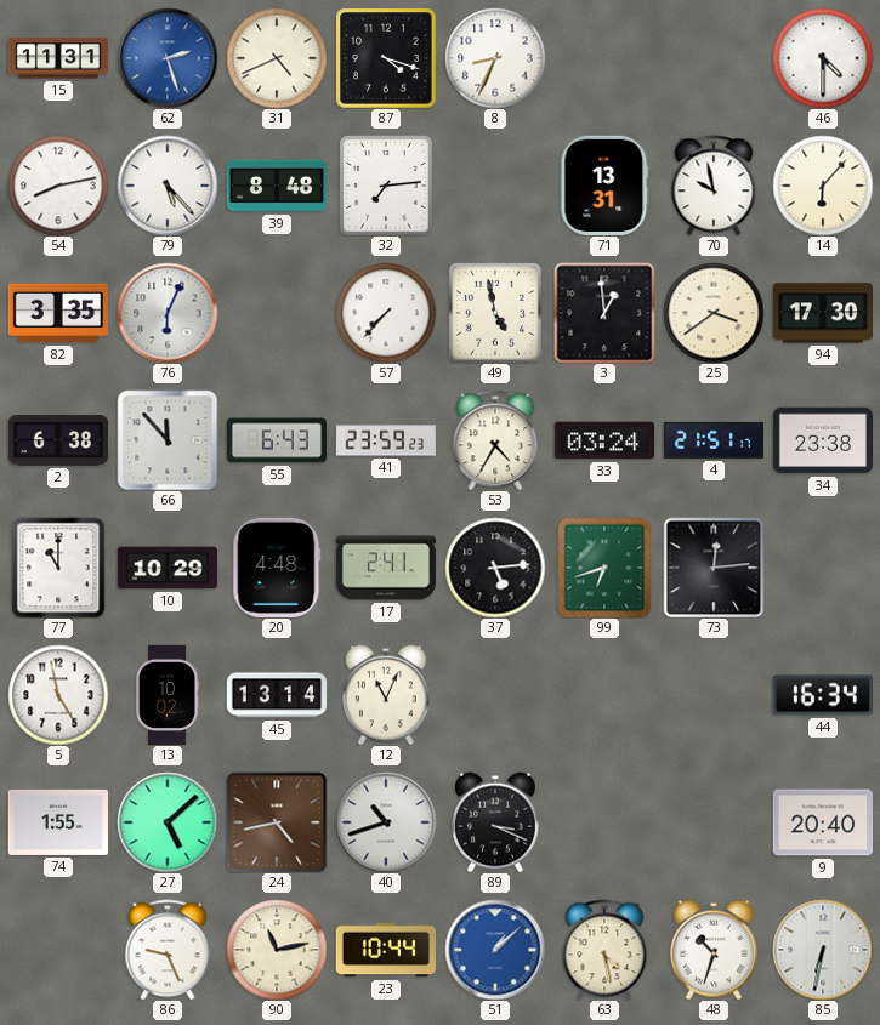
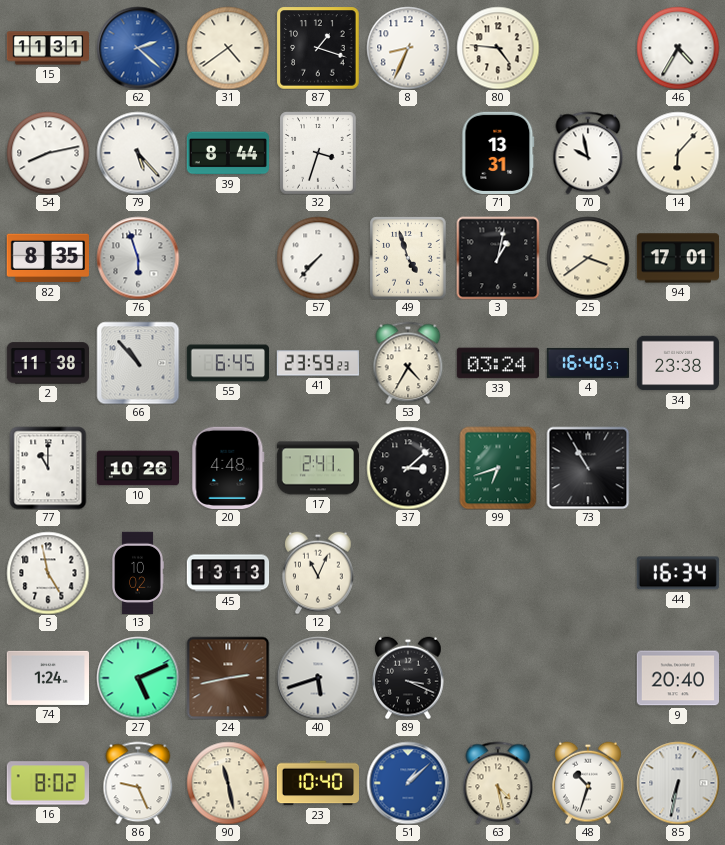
62: 2:27 -> 2:22
31: 4:41 -> 4:39
87: 4:18 -> 1:18
80: none -> 4:46
46: 4:30 -> 4:35
39: 8:48 -> 8:44
32: 7:14 -> 3:33
82: 3:35 -> 8:35
76: 6:04 -> 5:57
49: 4:58 -> 4:57
3: 12:59 -> 1:02
94: 17:30 -> 17:01
2: 6:38 -> 11:38
66: 11:53 -> 10:53
55: 6:43 -> 6:45
4: 21:51 -> 16:40
10: 10:29 -> 10:26
37: 5:14 -> 3:08
73: 12:14 -> 10:55
45: 13:14 -> 13:13
74: 1:55 -> 1:24
27: 5:08 -> 5:11
24: 4:43 -> 2:43
40: 10:42 -> 5:42
16: none -> 8:02
90: 11:13 -> 11:28
23: 10:44 -> 10:40
